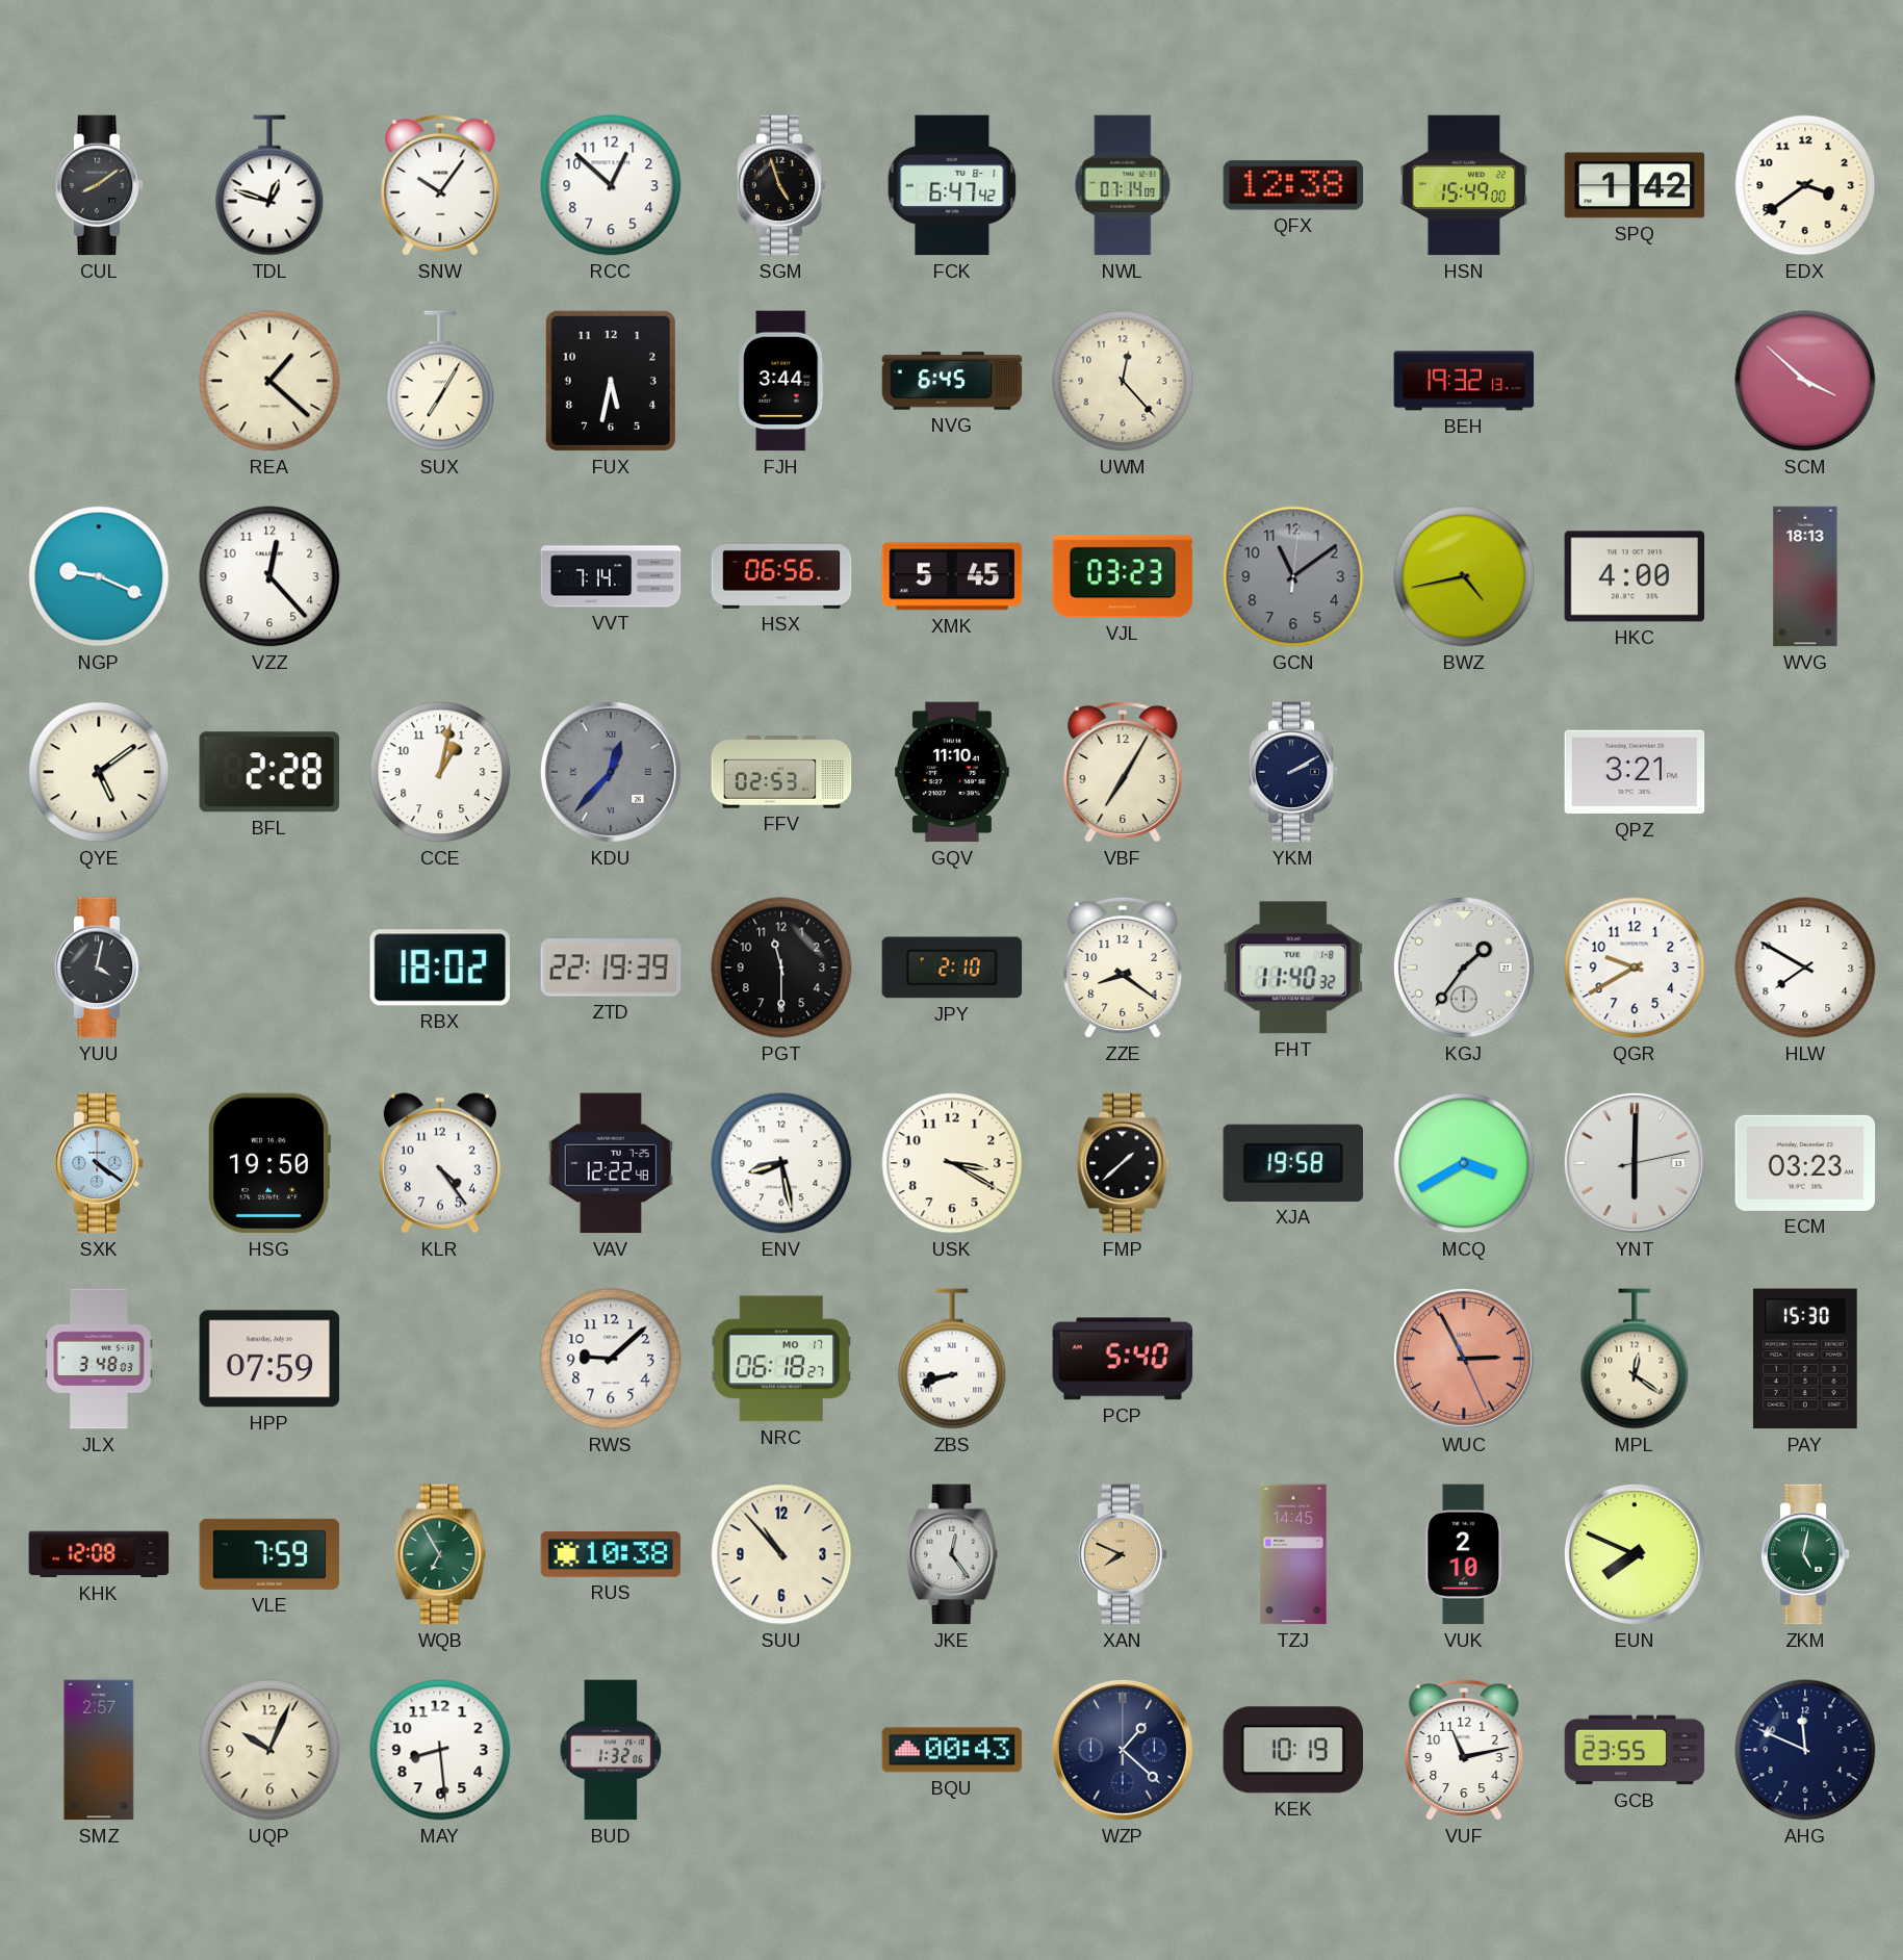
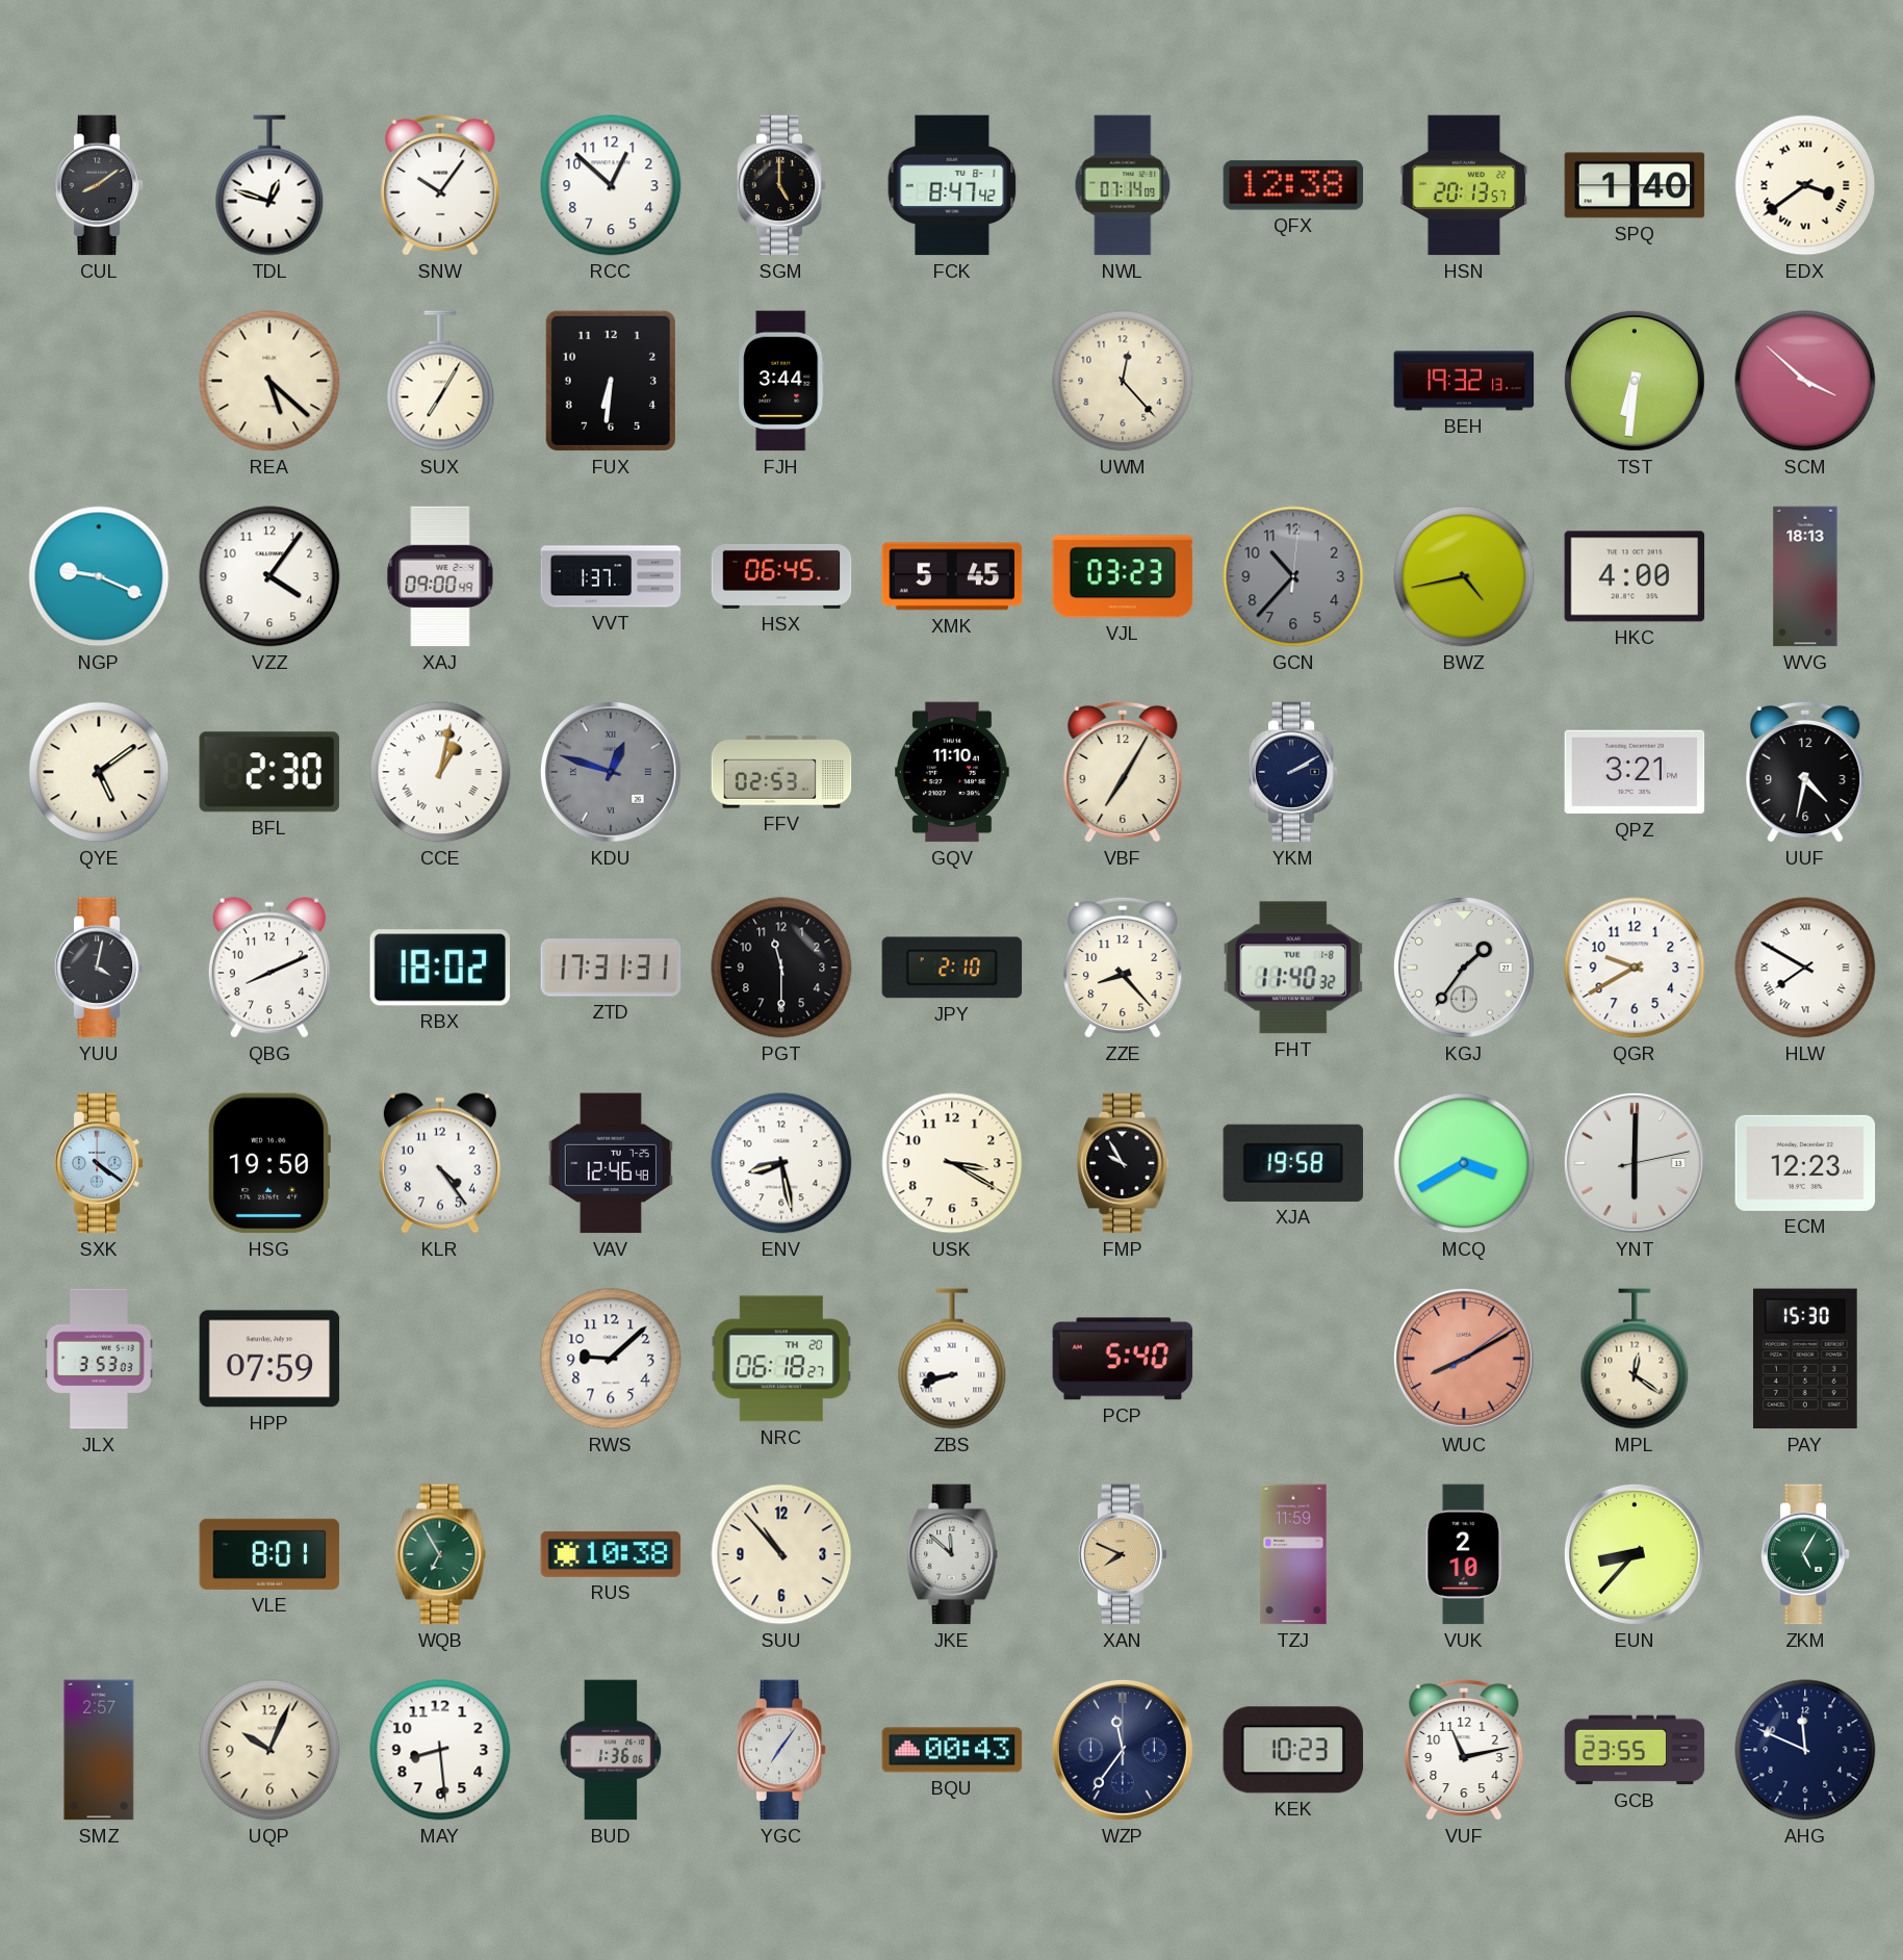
SGM: 4:57 -> 5:00
FCK: 6:47 -> 8:47
HSN: 15:49 -> 20:13
SPQ: 1:42 -> 1:40
EDX numerals: Arabic -> Roman
REA: 1:22 -> 5:22
FUX: 5:32 -> 6:31
NVG: 6:45 -> none
TST: none -> 6:31
VZZ: 12:23 -> 4:06
XAJ: none -> 09:00
VVT: 7:14 -> 1:37
HSX: 06:56 -> 06:45
GCN: 11:09 -> 10:37
BFL: 2:28 -> 2:30
CCE numerals: Arabic -> Roman
KDU: 12:37 -> 12:48
UUF: none -> 4:32
QBG: none -> 8:11
ZTD: 22:19 -> 17:31
ZZE: 8:21 -> 8:23
HLW numerals: Arabic -> Roman
VAV: 12:22 -> 12:46
FMP: 1:38 -> 9:55
ECM: 03:23 -> 12:23
JLX: 3:48 -> 3:53
NRC date: MO 17 -> TH 20
WUC: 2:55 -> 8:10
KHK: 12:08 -> none
VLE: 7:59 -> 8:01
JKE: 12:24 -> 11:52
TZJ: 14:45 -> 11:59
EUN: 7:49 -> 8:37
ZKM: 5:02 -> 5:05
BUD: 1:32 -> 1:36
YGC: none -> 7:06
WZP: 1:22 -> 11:36
KEK: 10:19 -> 10:23
